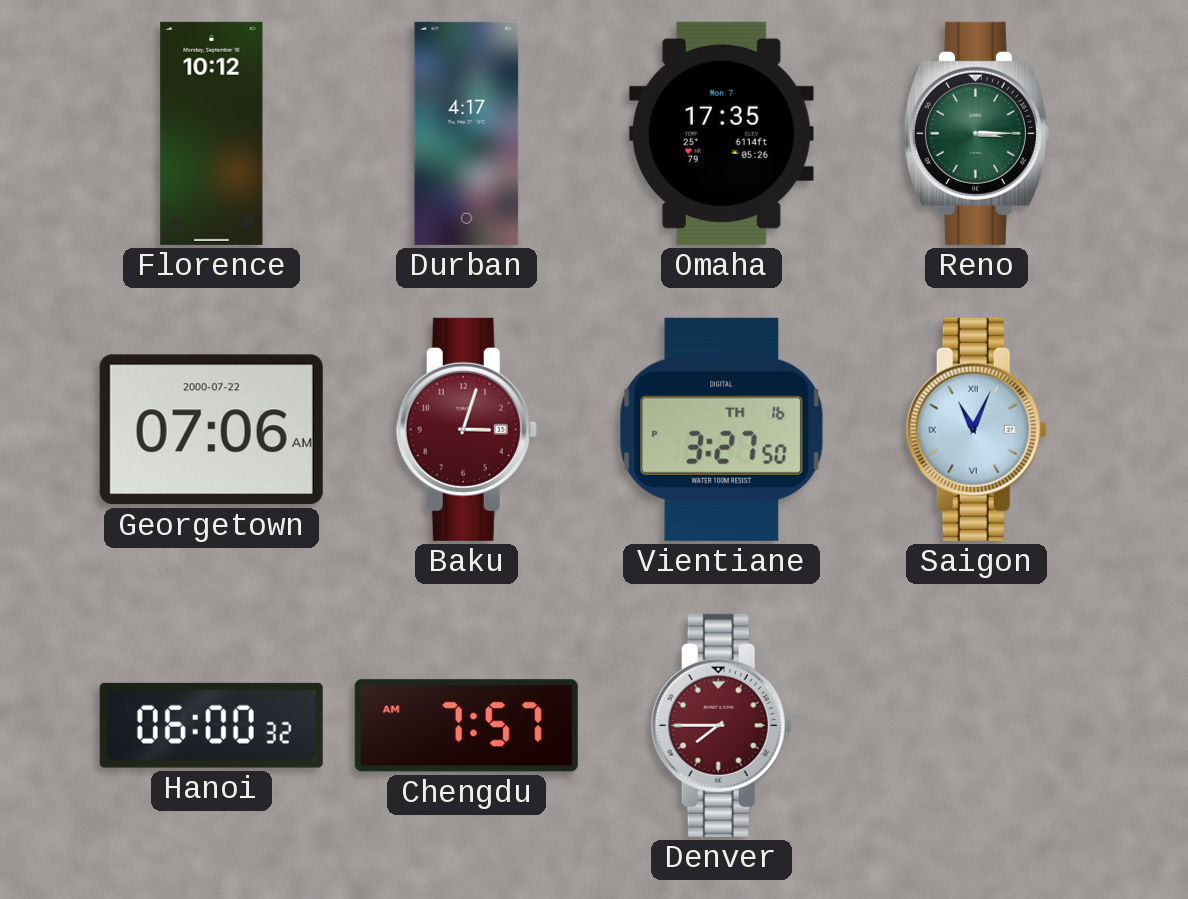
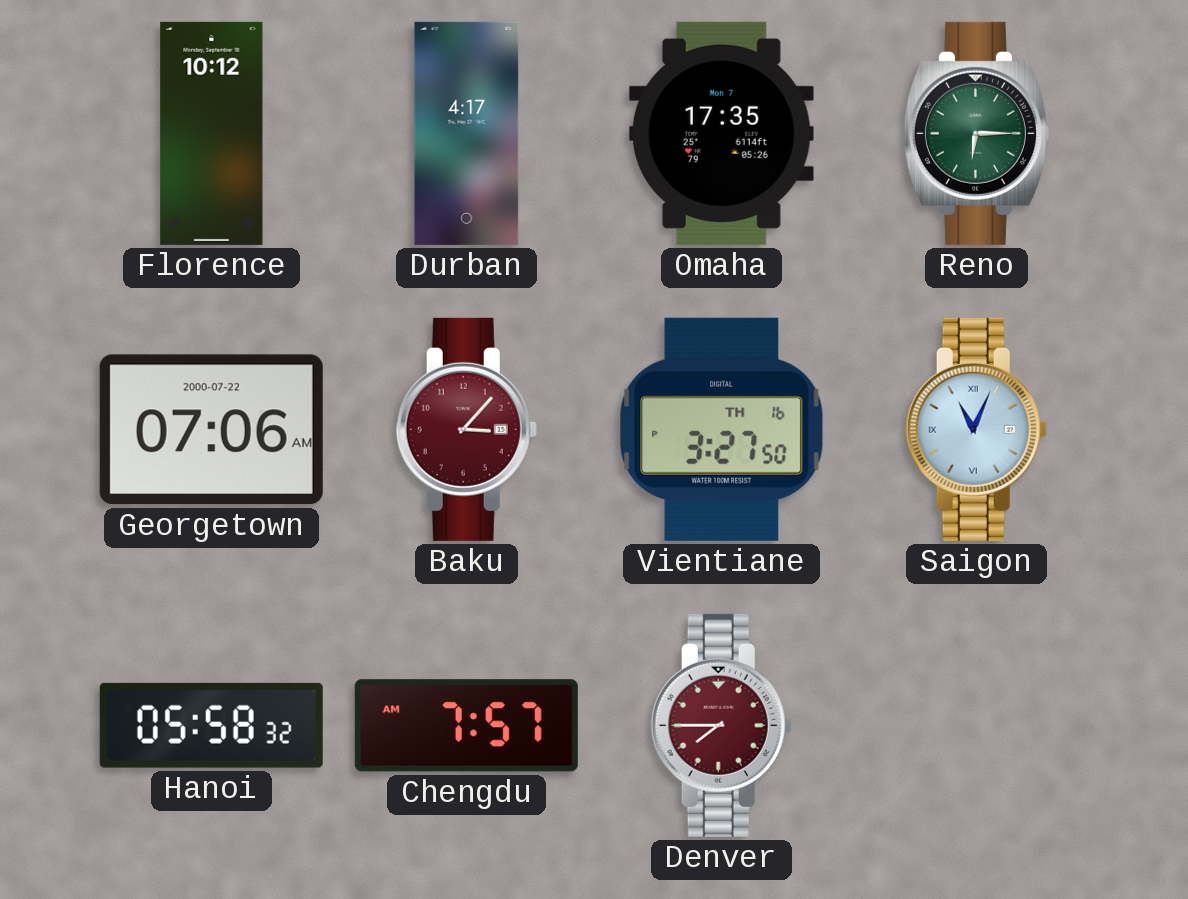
Reno: 3:15 -> 6:15
Baku: 3:03 -> 3:07
Hanoi: 06:00 -> 05:58
